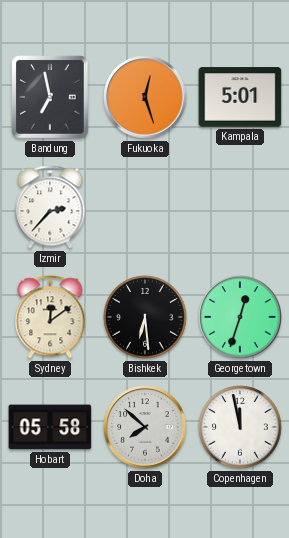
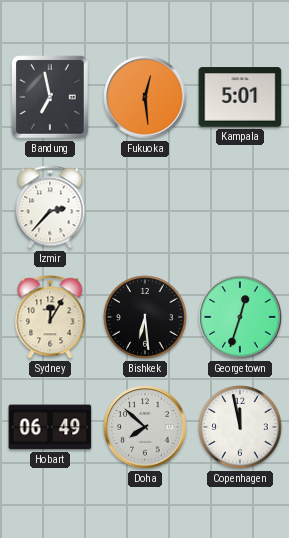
Fukuoka: 12:27 -> 12:29
Sydney: 12:09 -> 12:05
Hobart: 05:58 -> 06:49
